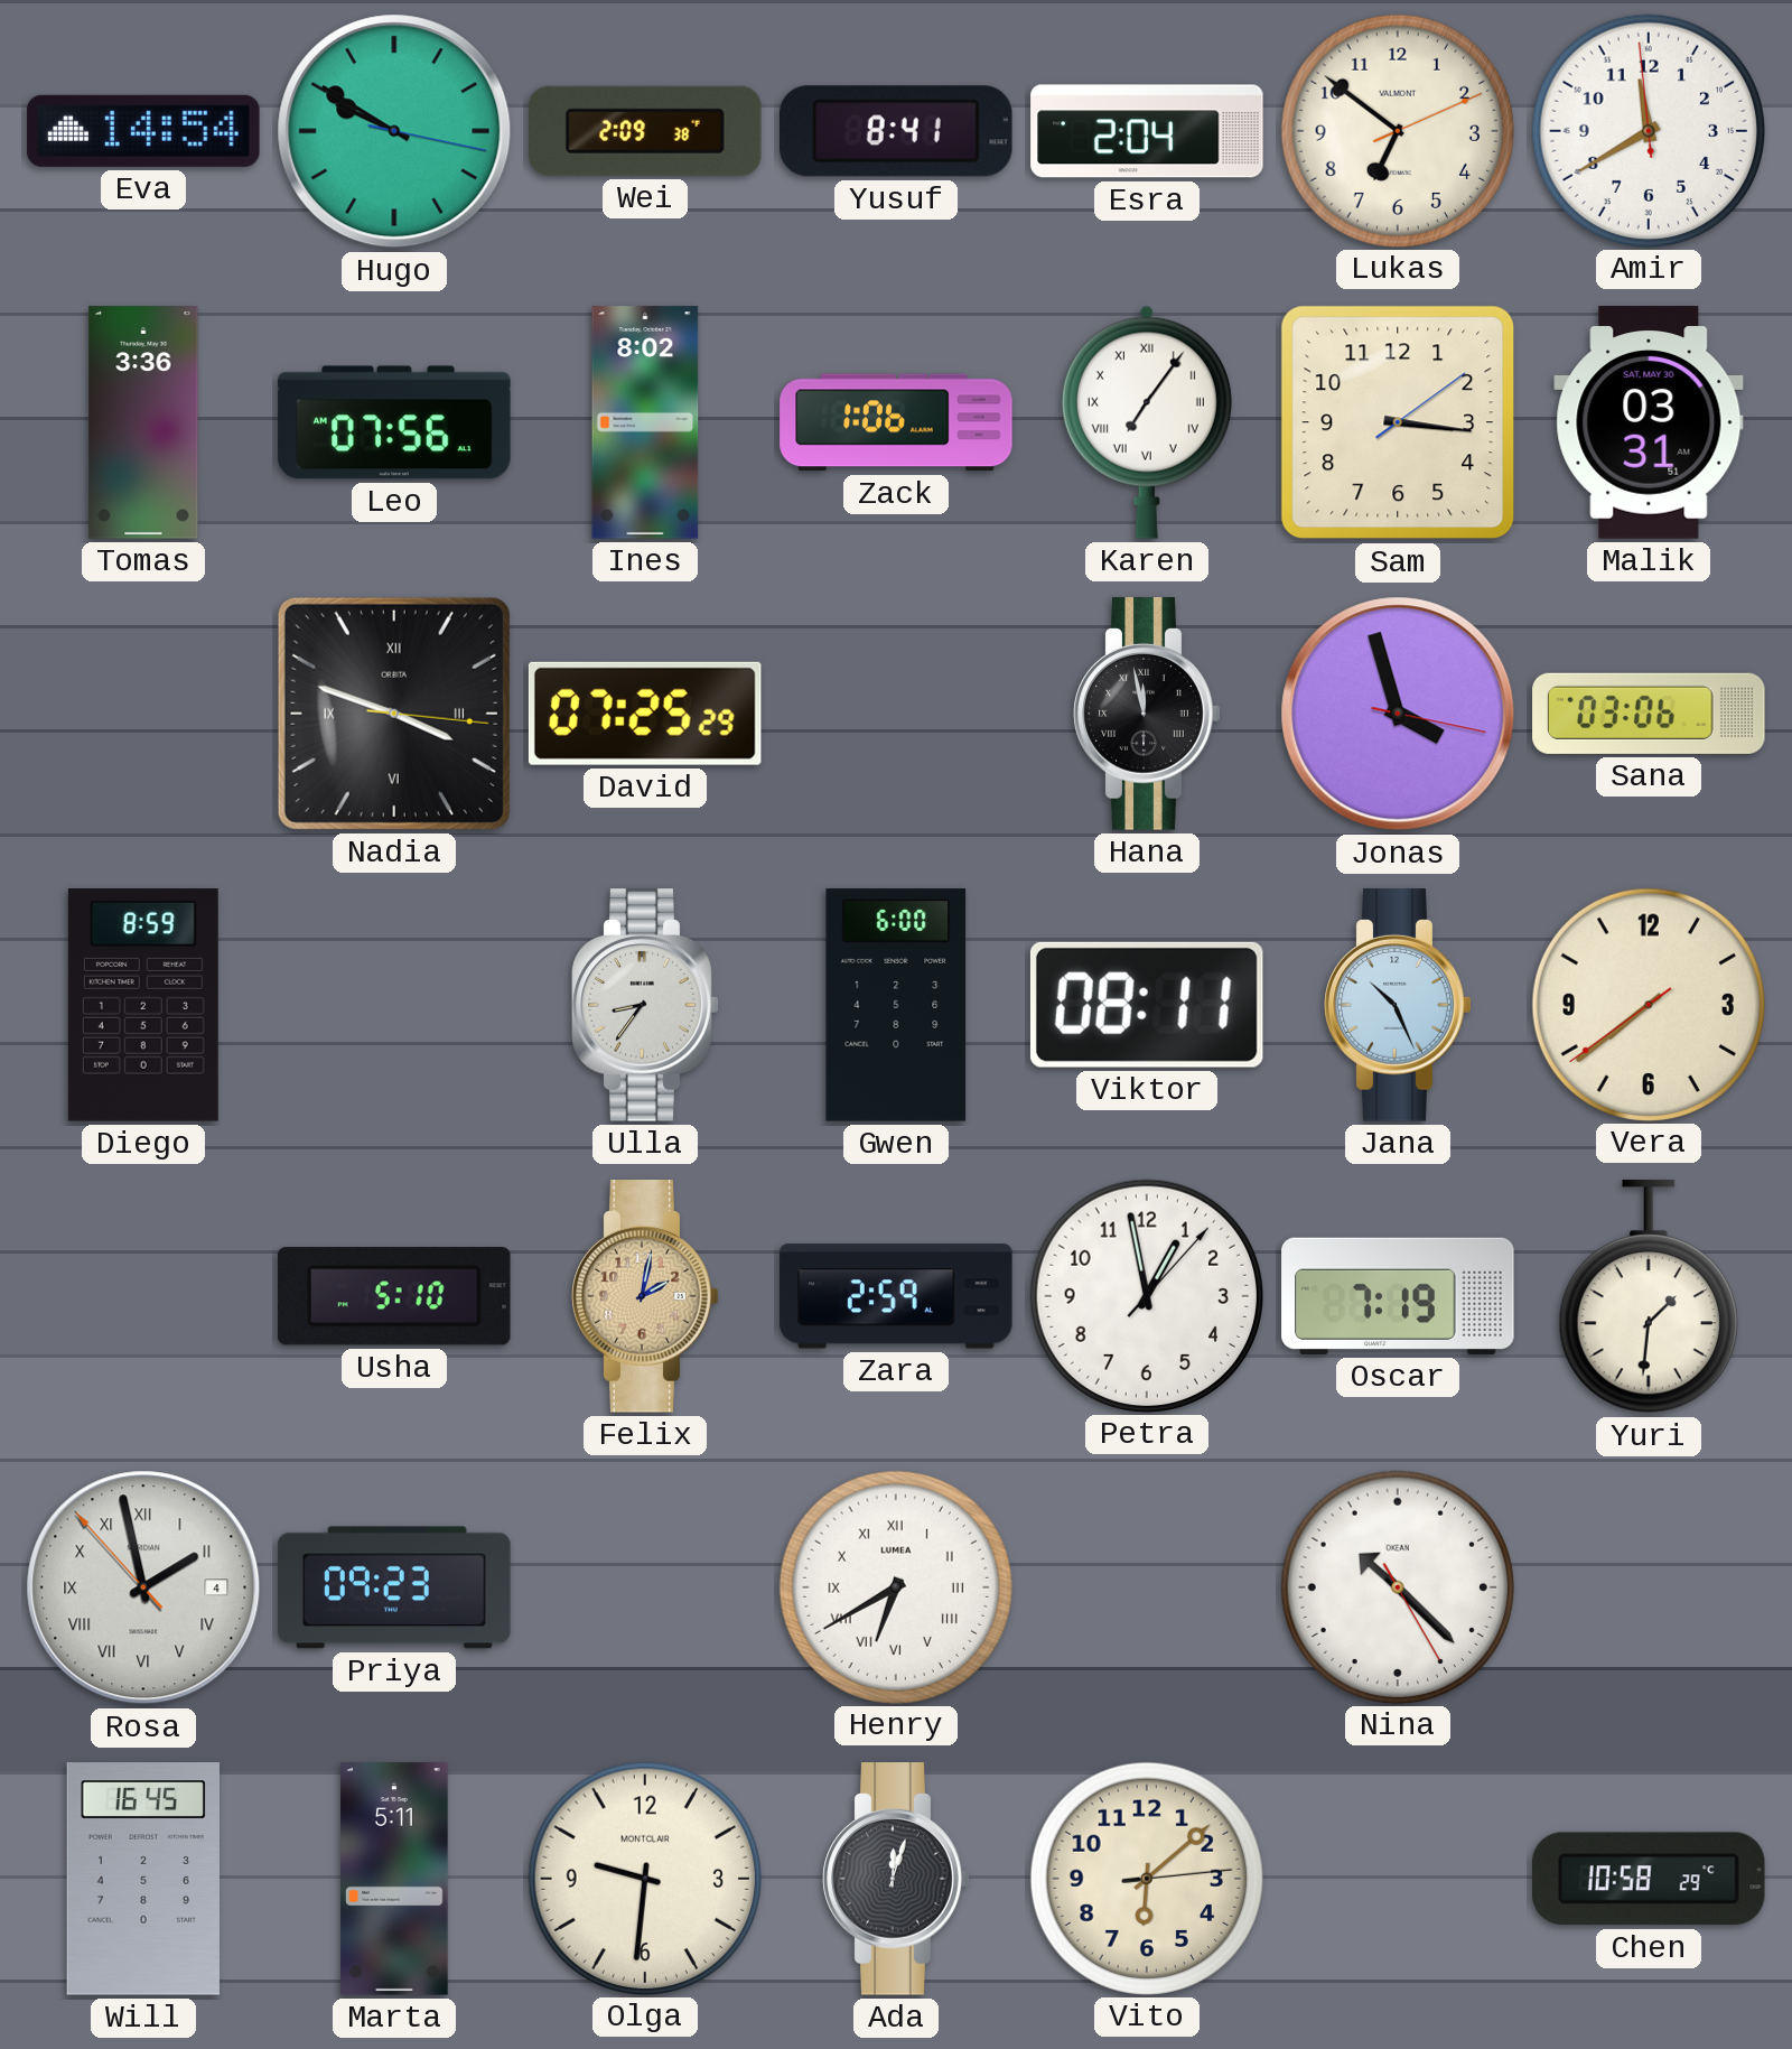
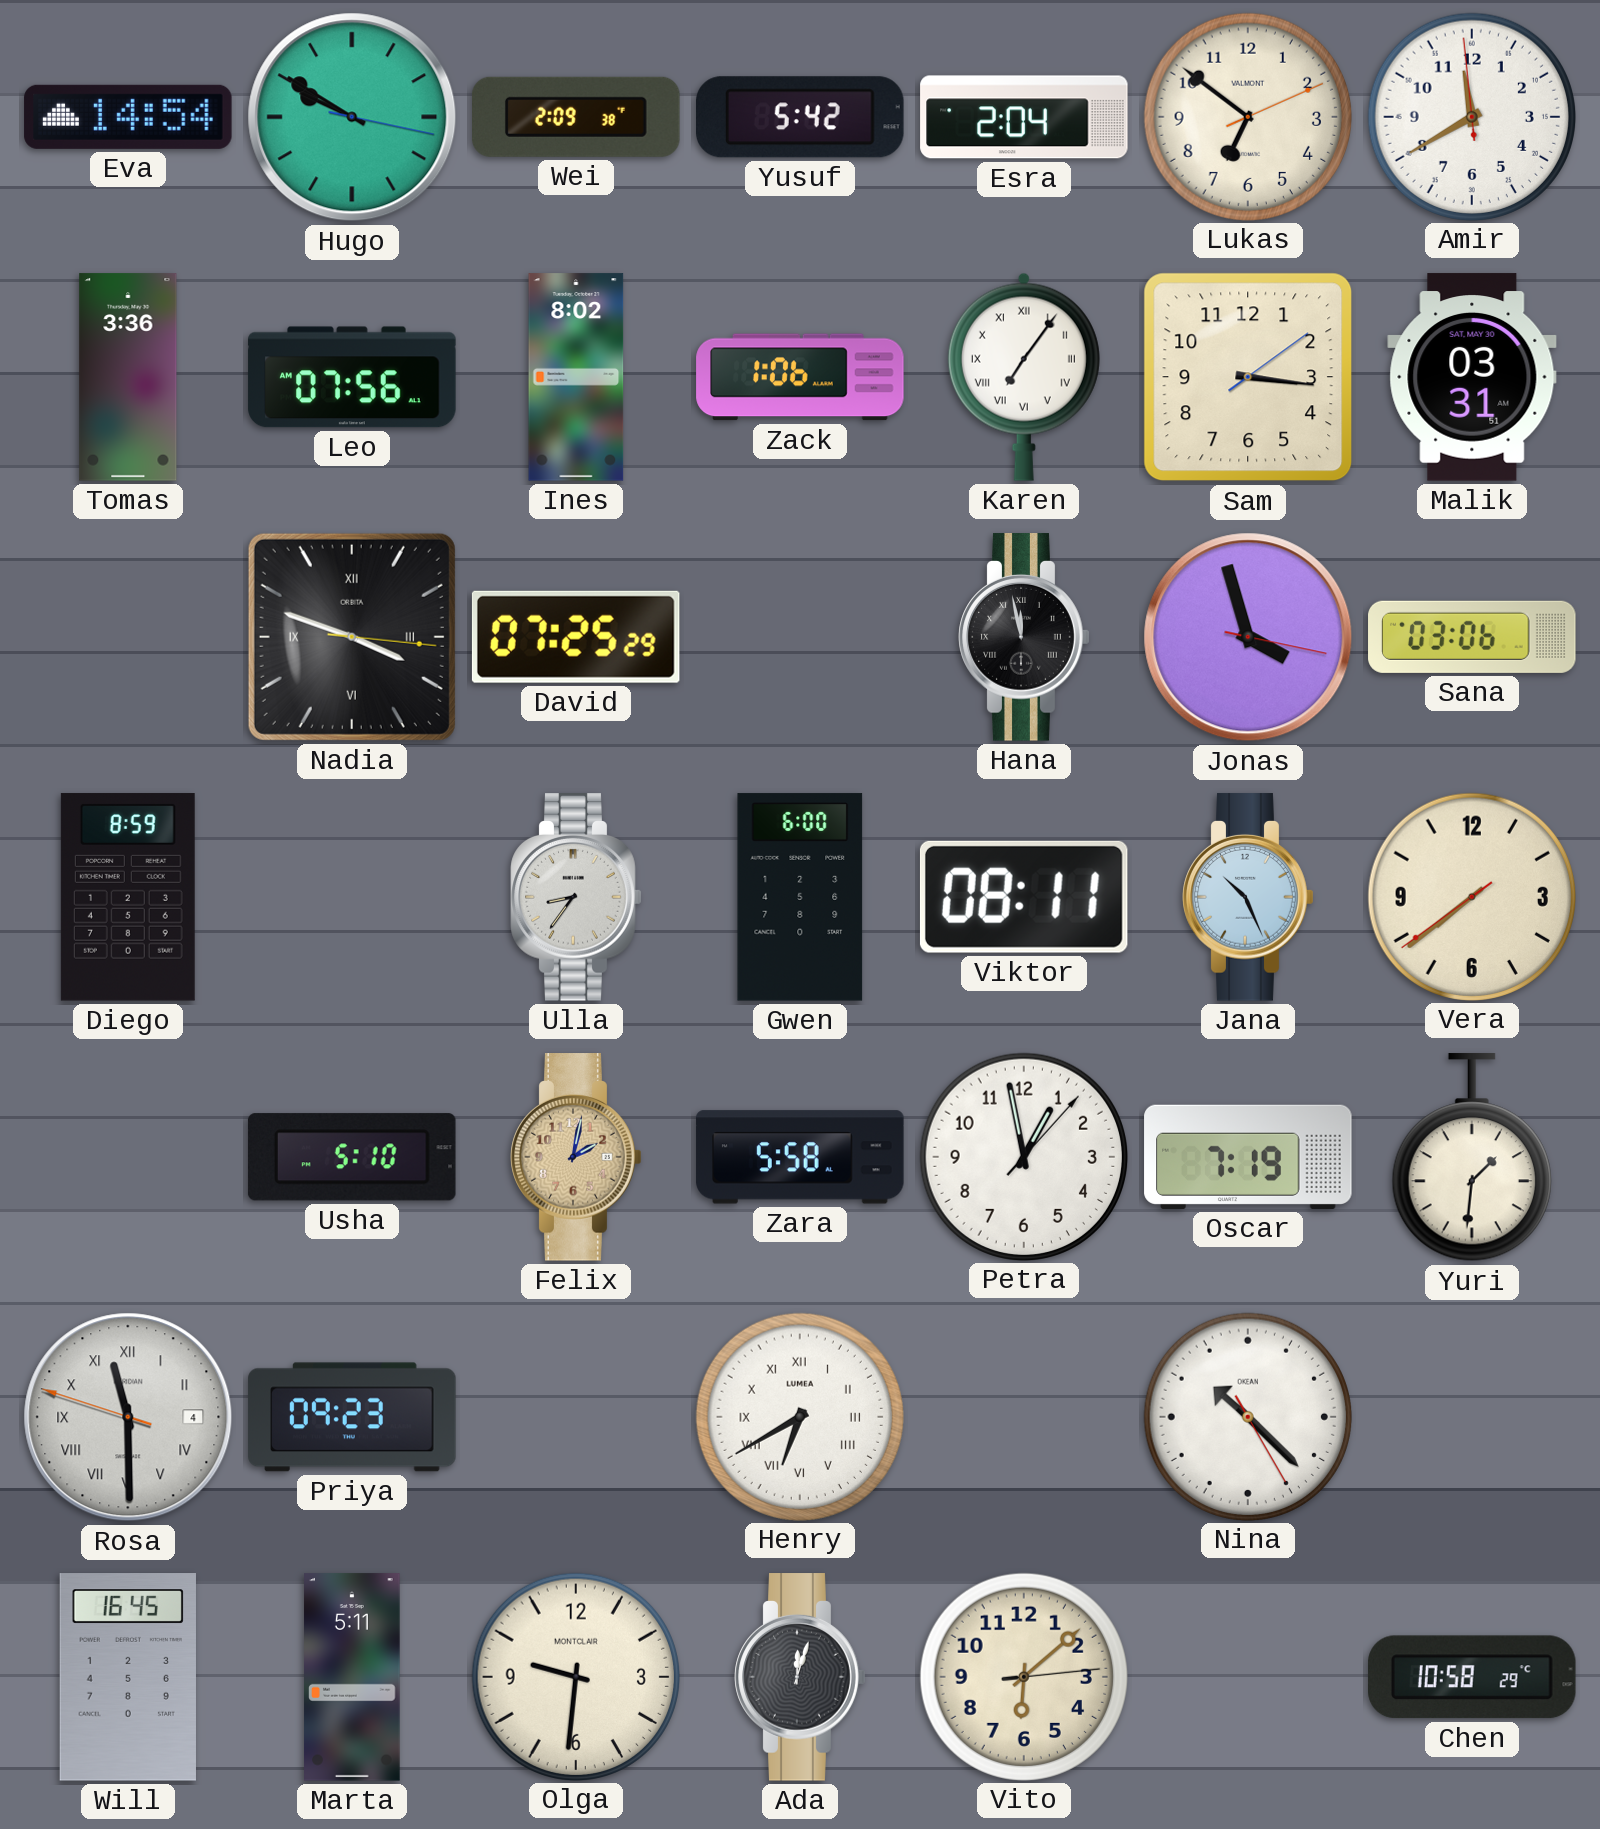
Yusuf: 8:41 -> 5:42
Zara: 2:59 -> 5:58
Rosa: 1:57 -> 11:29
